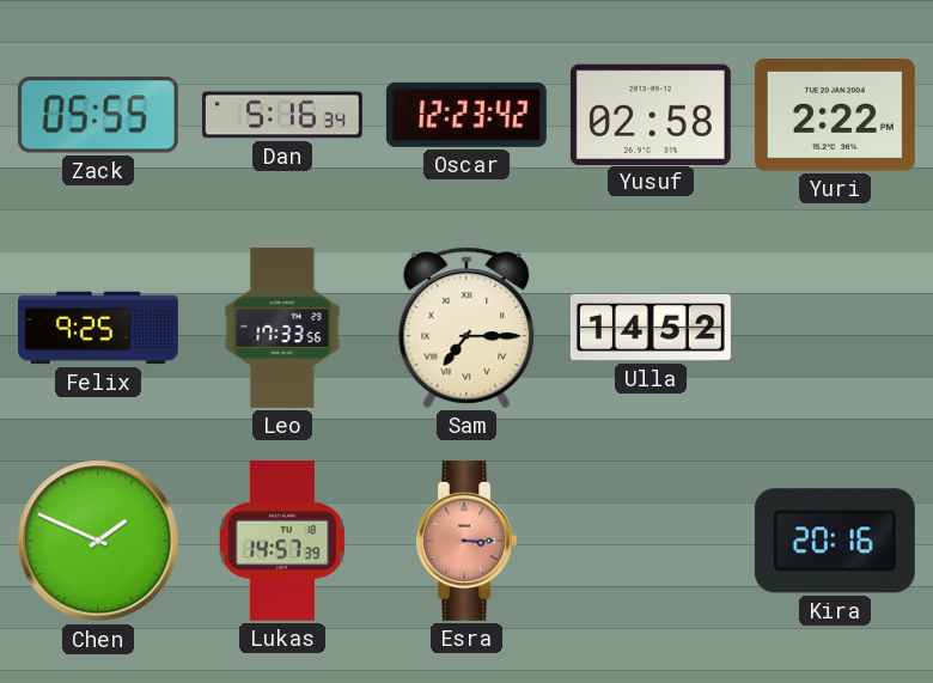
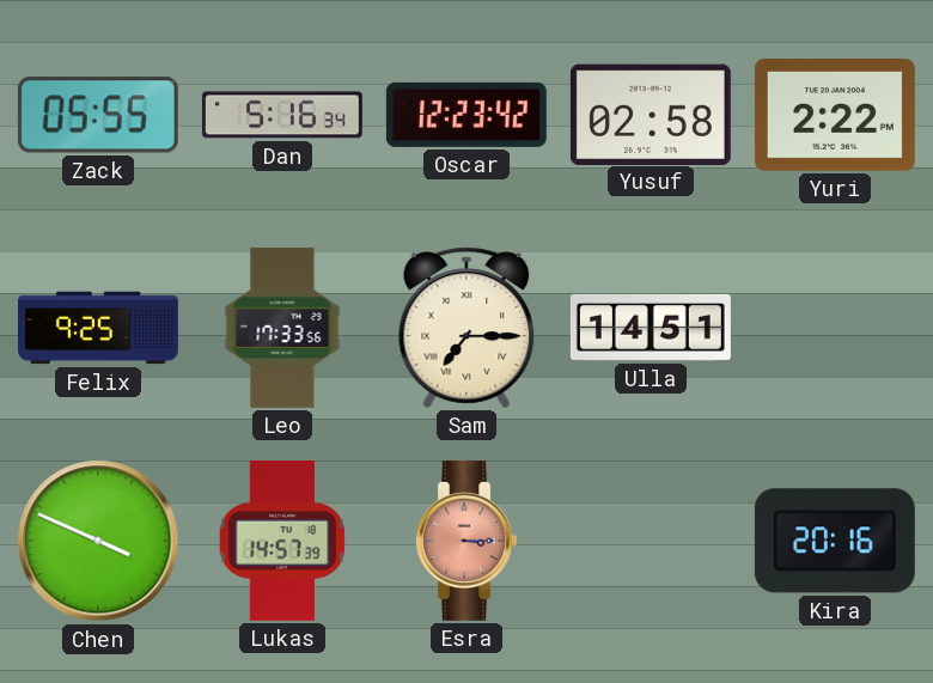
Ulla: 14:52 -> 14:51
Chen: 1:49 -> 3:49
